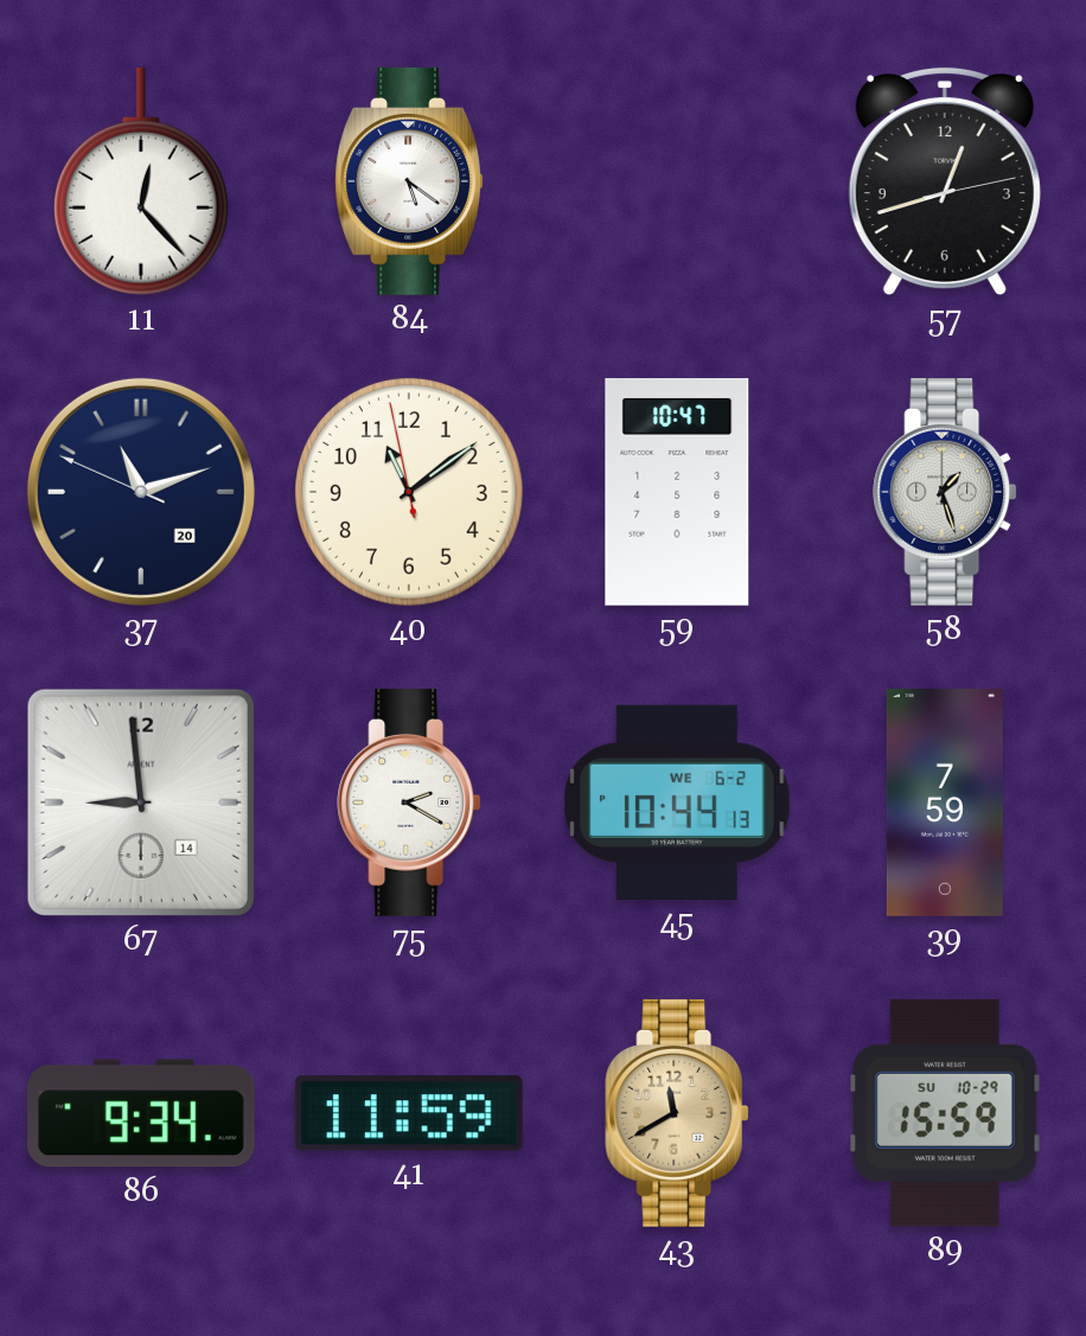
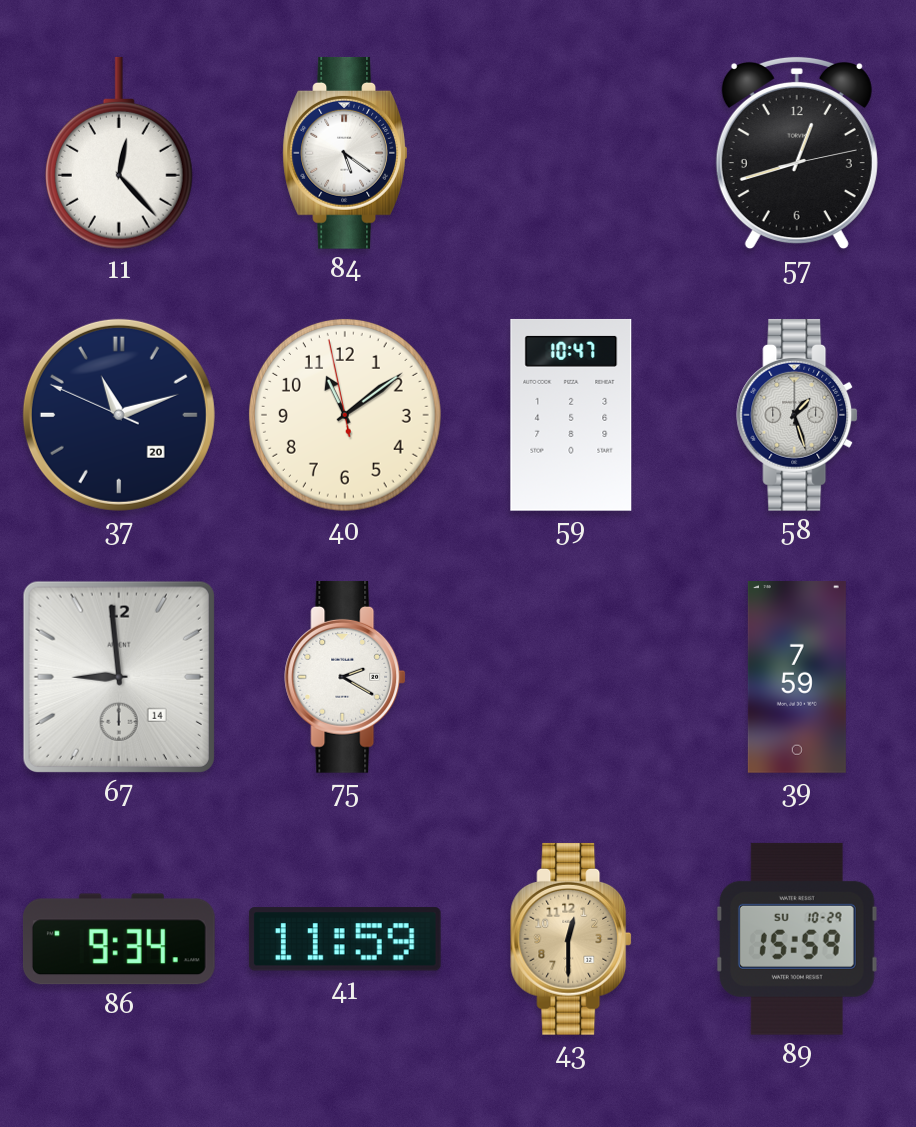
45: 10:44 -> none
43: 11:40 -> 12:30
